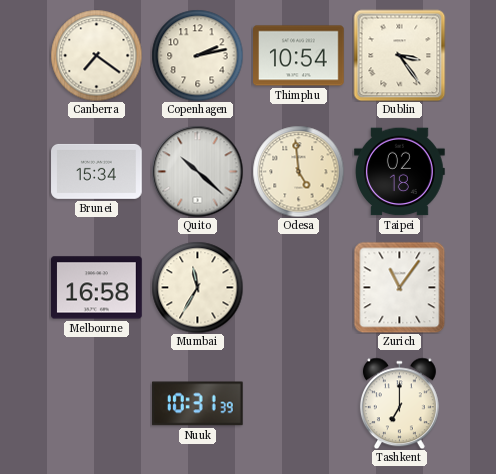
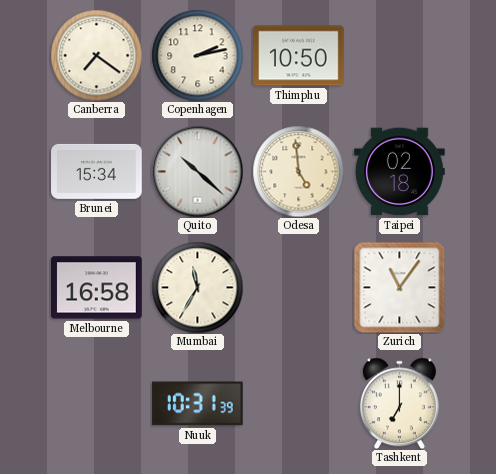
Thimphu: 10:54 -> 10:50
Dublin: 3:24 -> none
